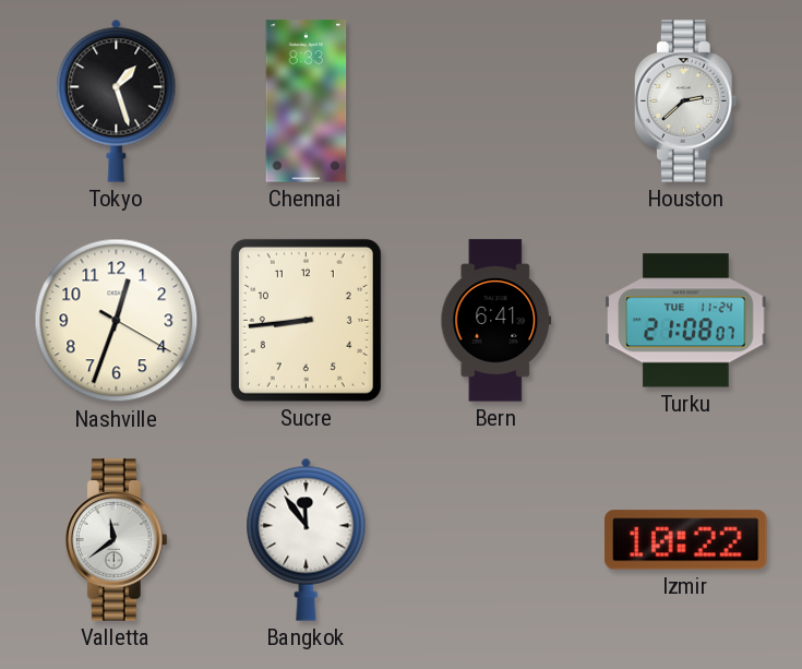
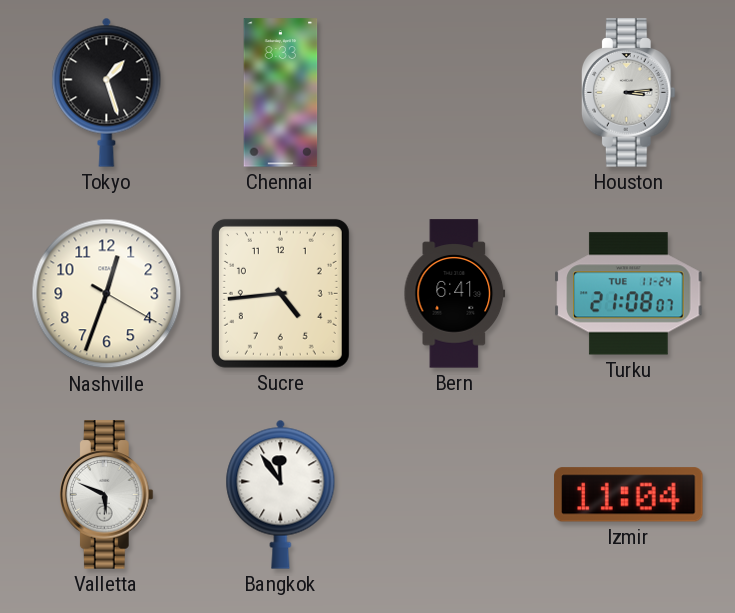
Houston: 2:38 -> 3:14
Sucre: 8:44 -> 4:44
Valletta: 11:39 -> 5:49
Izmir: 10:22 -> 11:04
